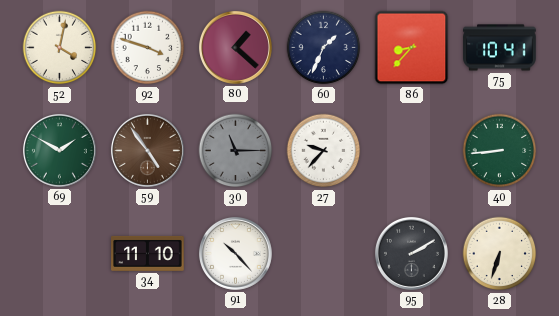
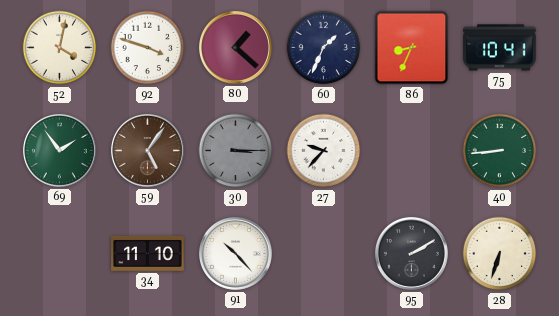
86: 8:37 -> 8:34
69: 1:50 -> 1:54
59: 4:54 -> 5:06
30: 11:15 -> 3:15
